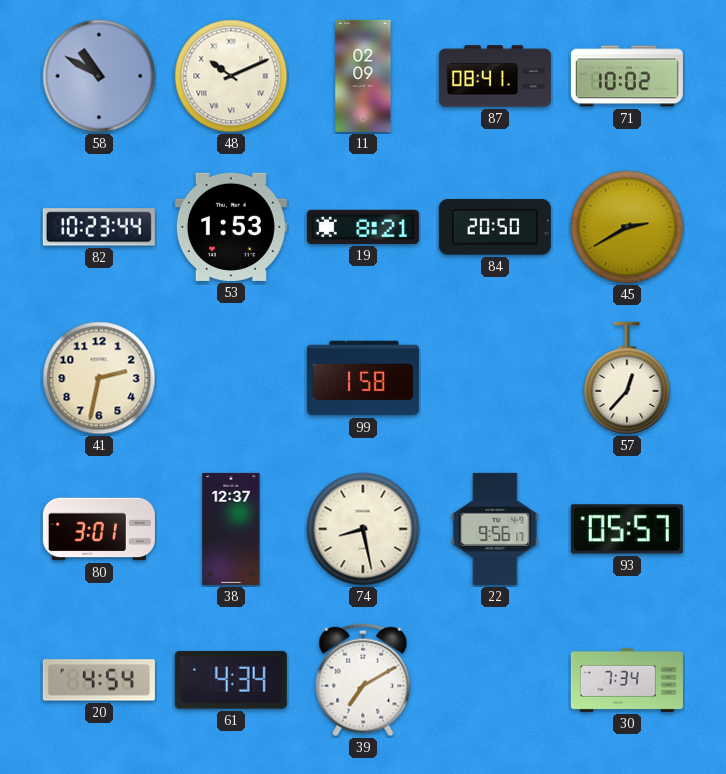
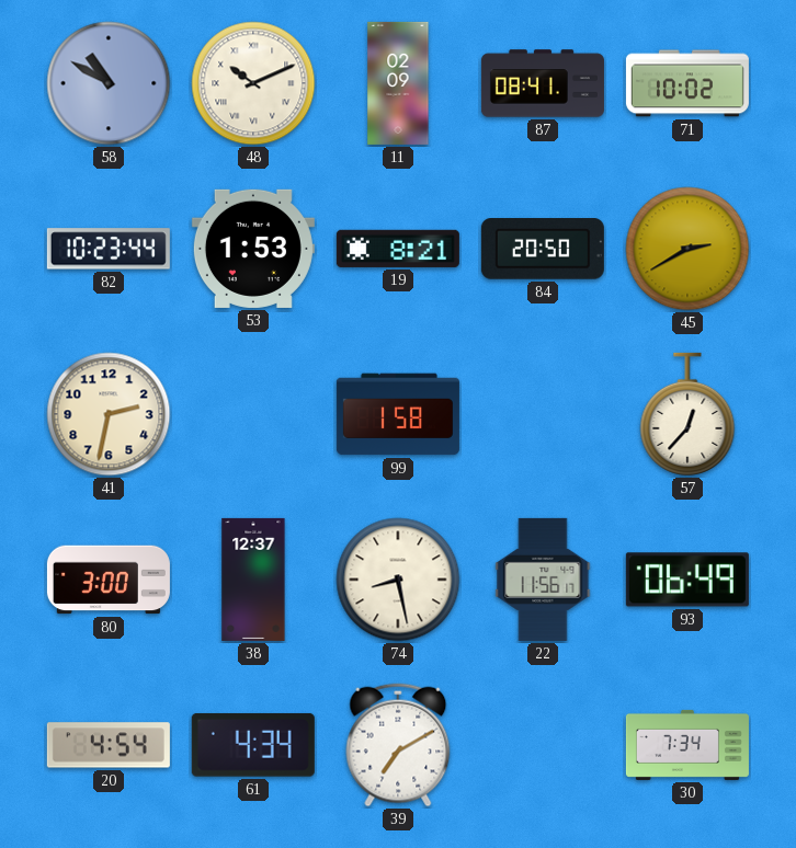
80: 3:01 -> 3:00
22: 9:56 -> 11:56
93: 05:57 -> 06:49
